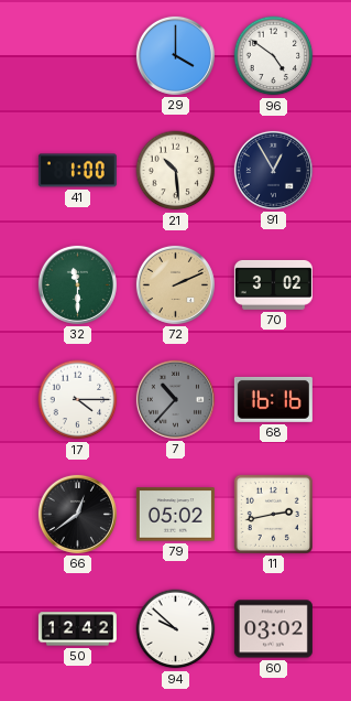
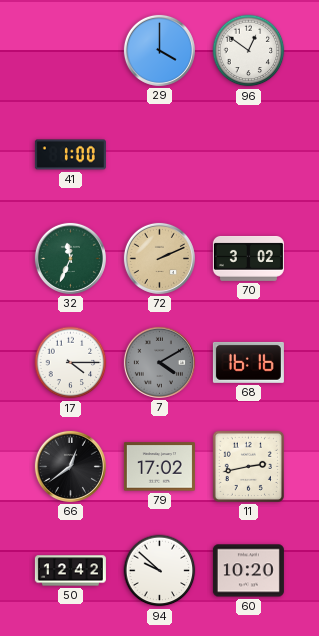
96: 4:51 -> 12:51
21: 10:29 -> none
91: 12:55 -> none
32: 11:30 -> 11:34
7: 10:37 -> 4:10
79: 05:02 -> 17:02
60: 03:02 -> 10:20
